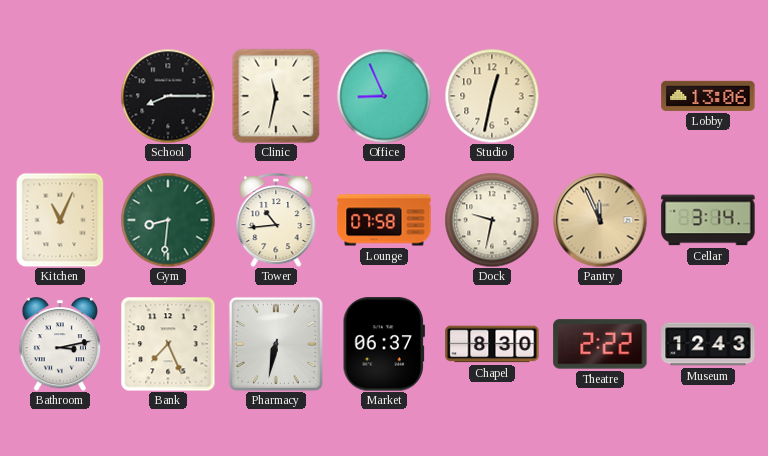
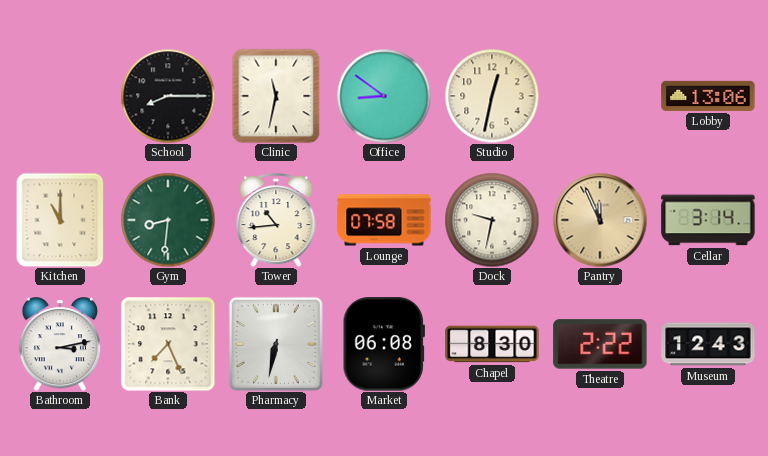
Office: 8:56 -> 8:51
Kitchen: 11:04 -> 11:00
Market: 06:37 -> 06:08
